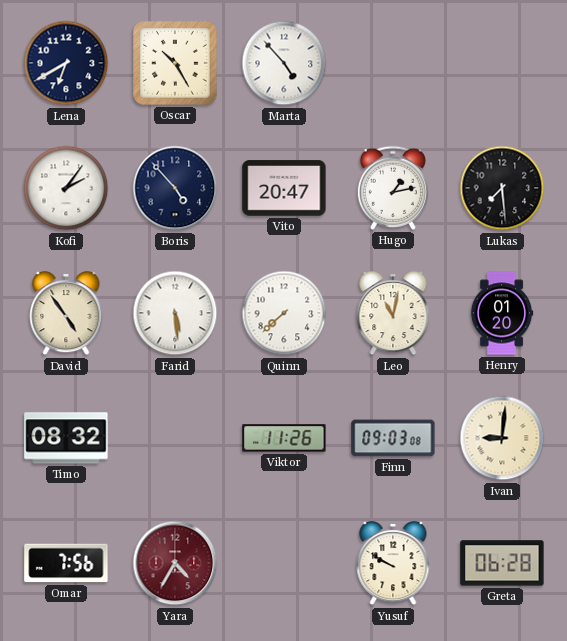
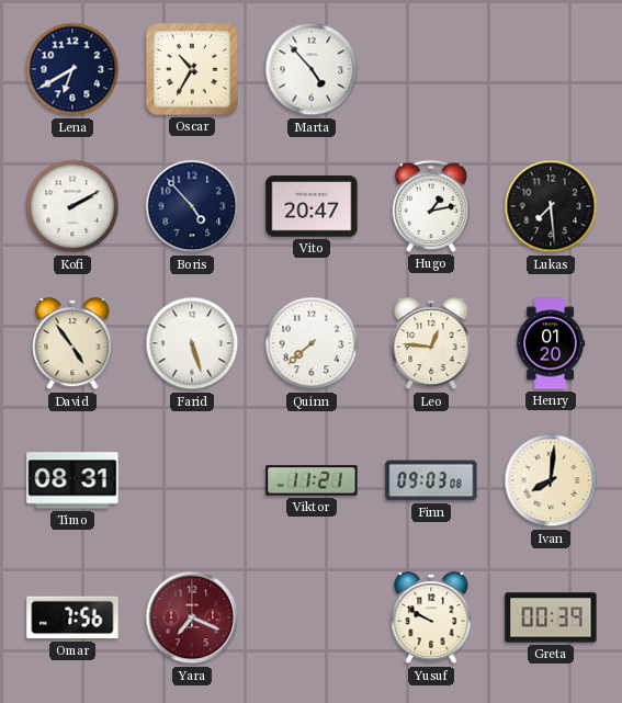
Oscar: 10:25 -> 10:35
Kofi: 2:06 -> 2:10
Farid: 5:29 -> 5:27
Leo: 11:02 -> 12:46
Timo: 08:32 -> 08:31
Viktor: 11:26 -> 11:21
Ivan: 9:01 -> 8:01
Yara: 4:35 -> 7:19
Greta: 06:28 -> 00:39
